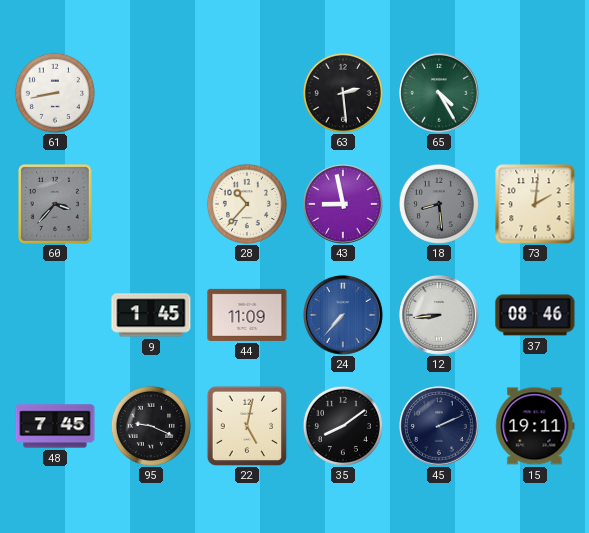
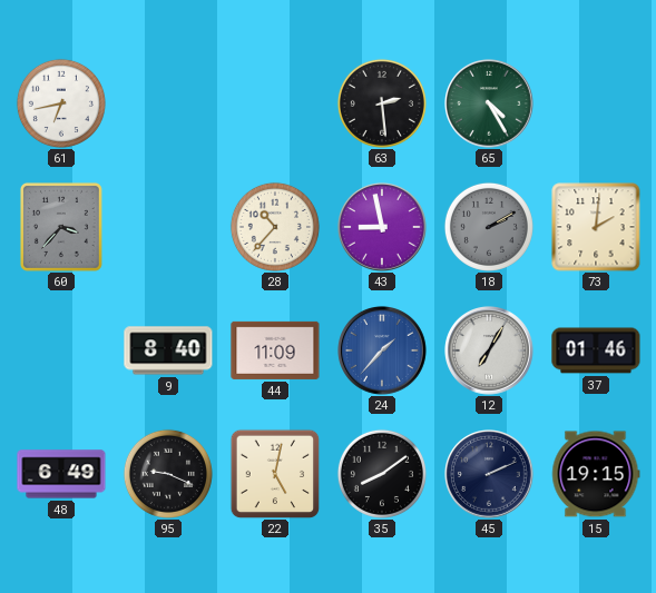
61: 8:43 -> 6:43
18: 8:29 -> 2:10
9: 1:45 -> 8:40
24: 7:37 -> 1:37
12: 8:44 -> 7:05
37: 08:46 -> 01:46
48: 7:45 -> 6:49
15: 19:11 -> 19:15
